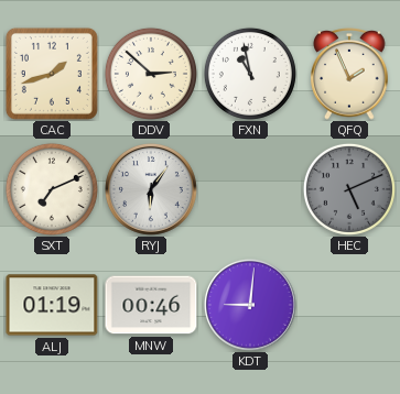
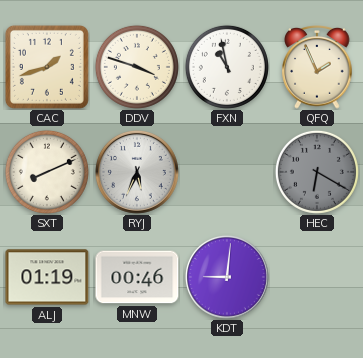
DDV: 2:52 -> 3:48
SXT: 7:11 -> 8:11
RYJ: 6:06 -> 5:34
HEC: 5:11 -> 6:20
